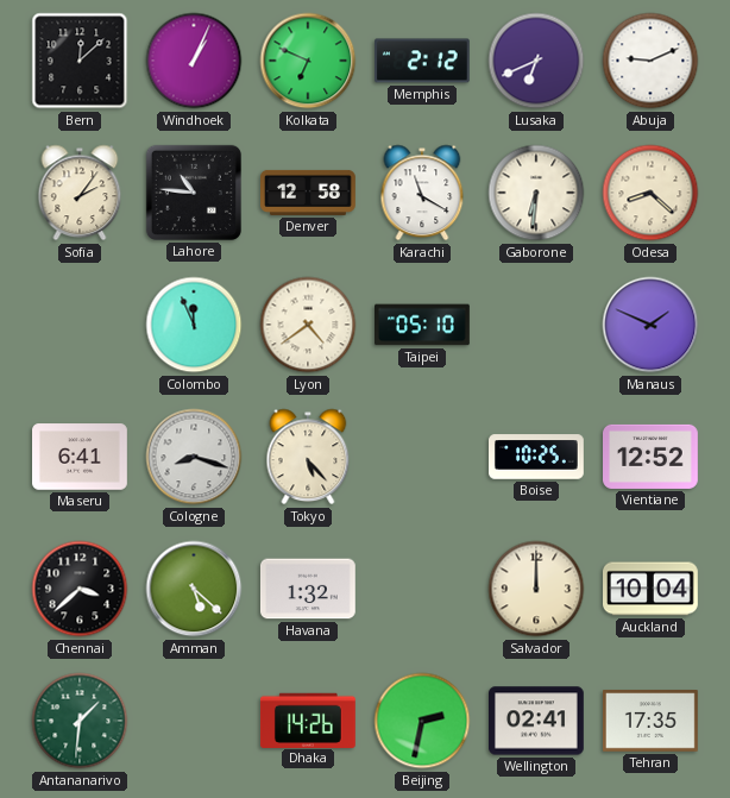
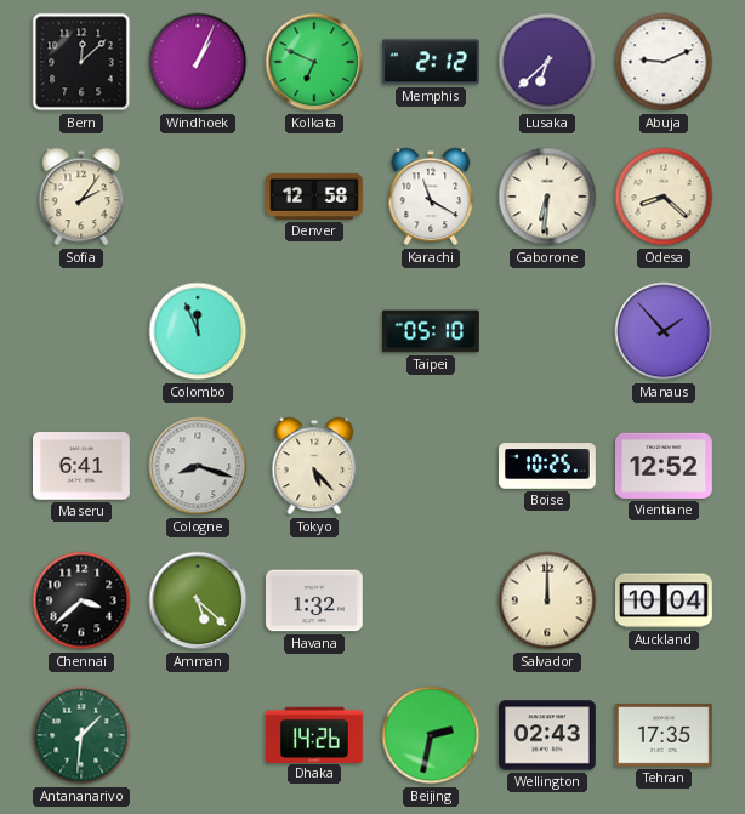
Lusaka: 6:41 -> 6:38
Lahore: 10:46 -> none
Lyon: 4:39 -> none
Manaus: 1:49 -> 1:53
Wellington: 02:41 -> 02:43
